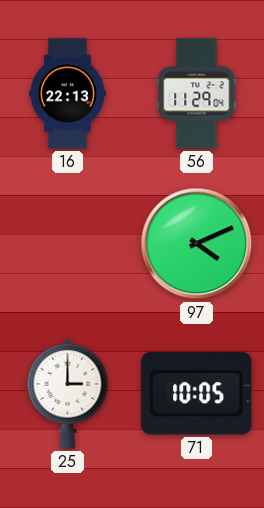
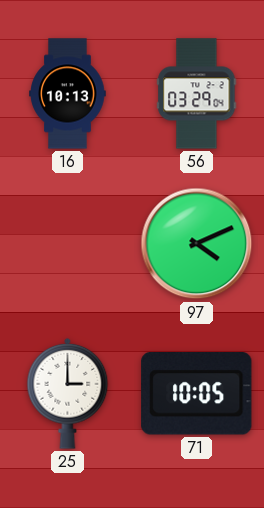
16: 22:13 -> 10:13
56: 11:29 -> 03:29
